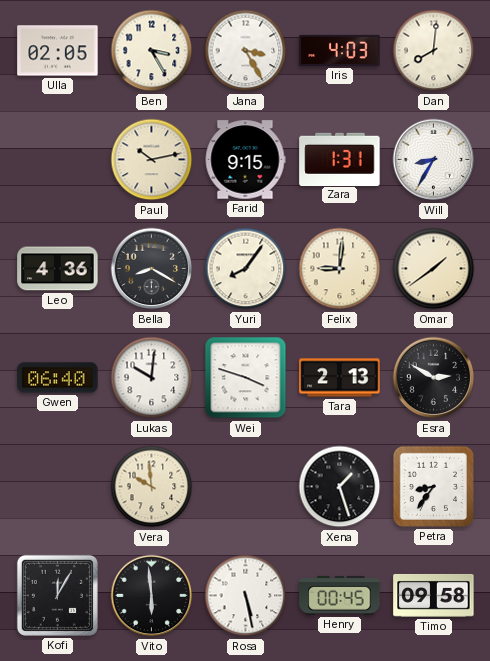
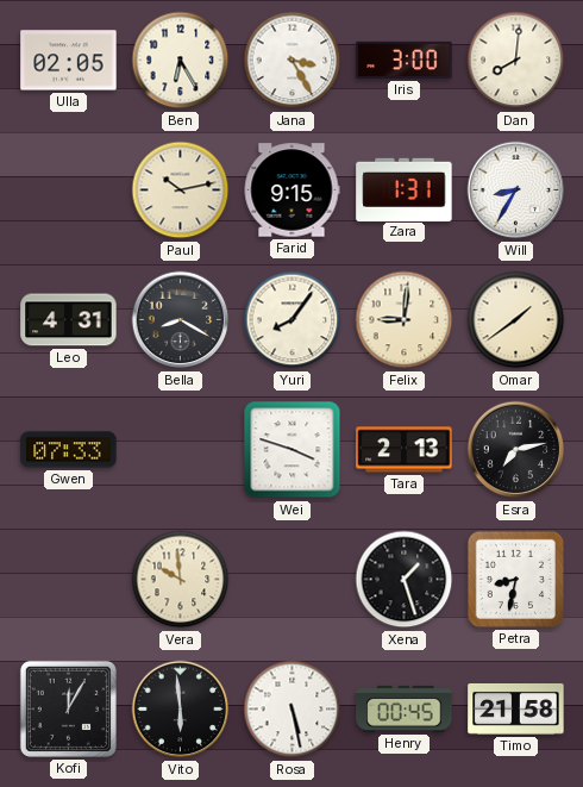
Ben: 3:25 -> 6:25
Iris: 4:03 -> 3:00
Leo: 4:36 -> 4:31
Gwen: 06:40 -> 07:33
Lukas: 10:01 -> none
Esra: 2:50 -> 7:13
Petra: 8:36 -> 8:32
Timo: 09:58 -> 21:58
